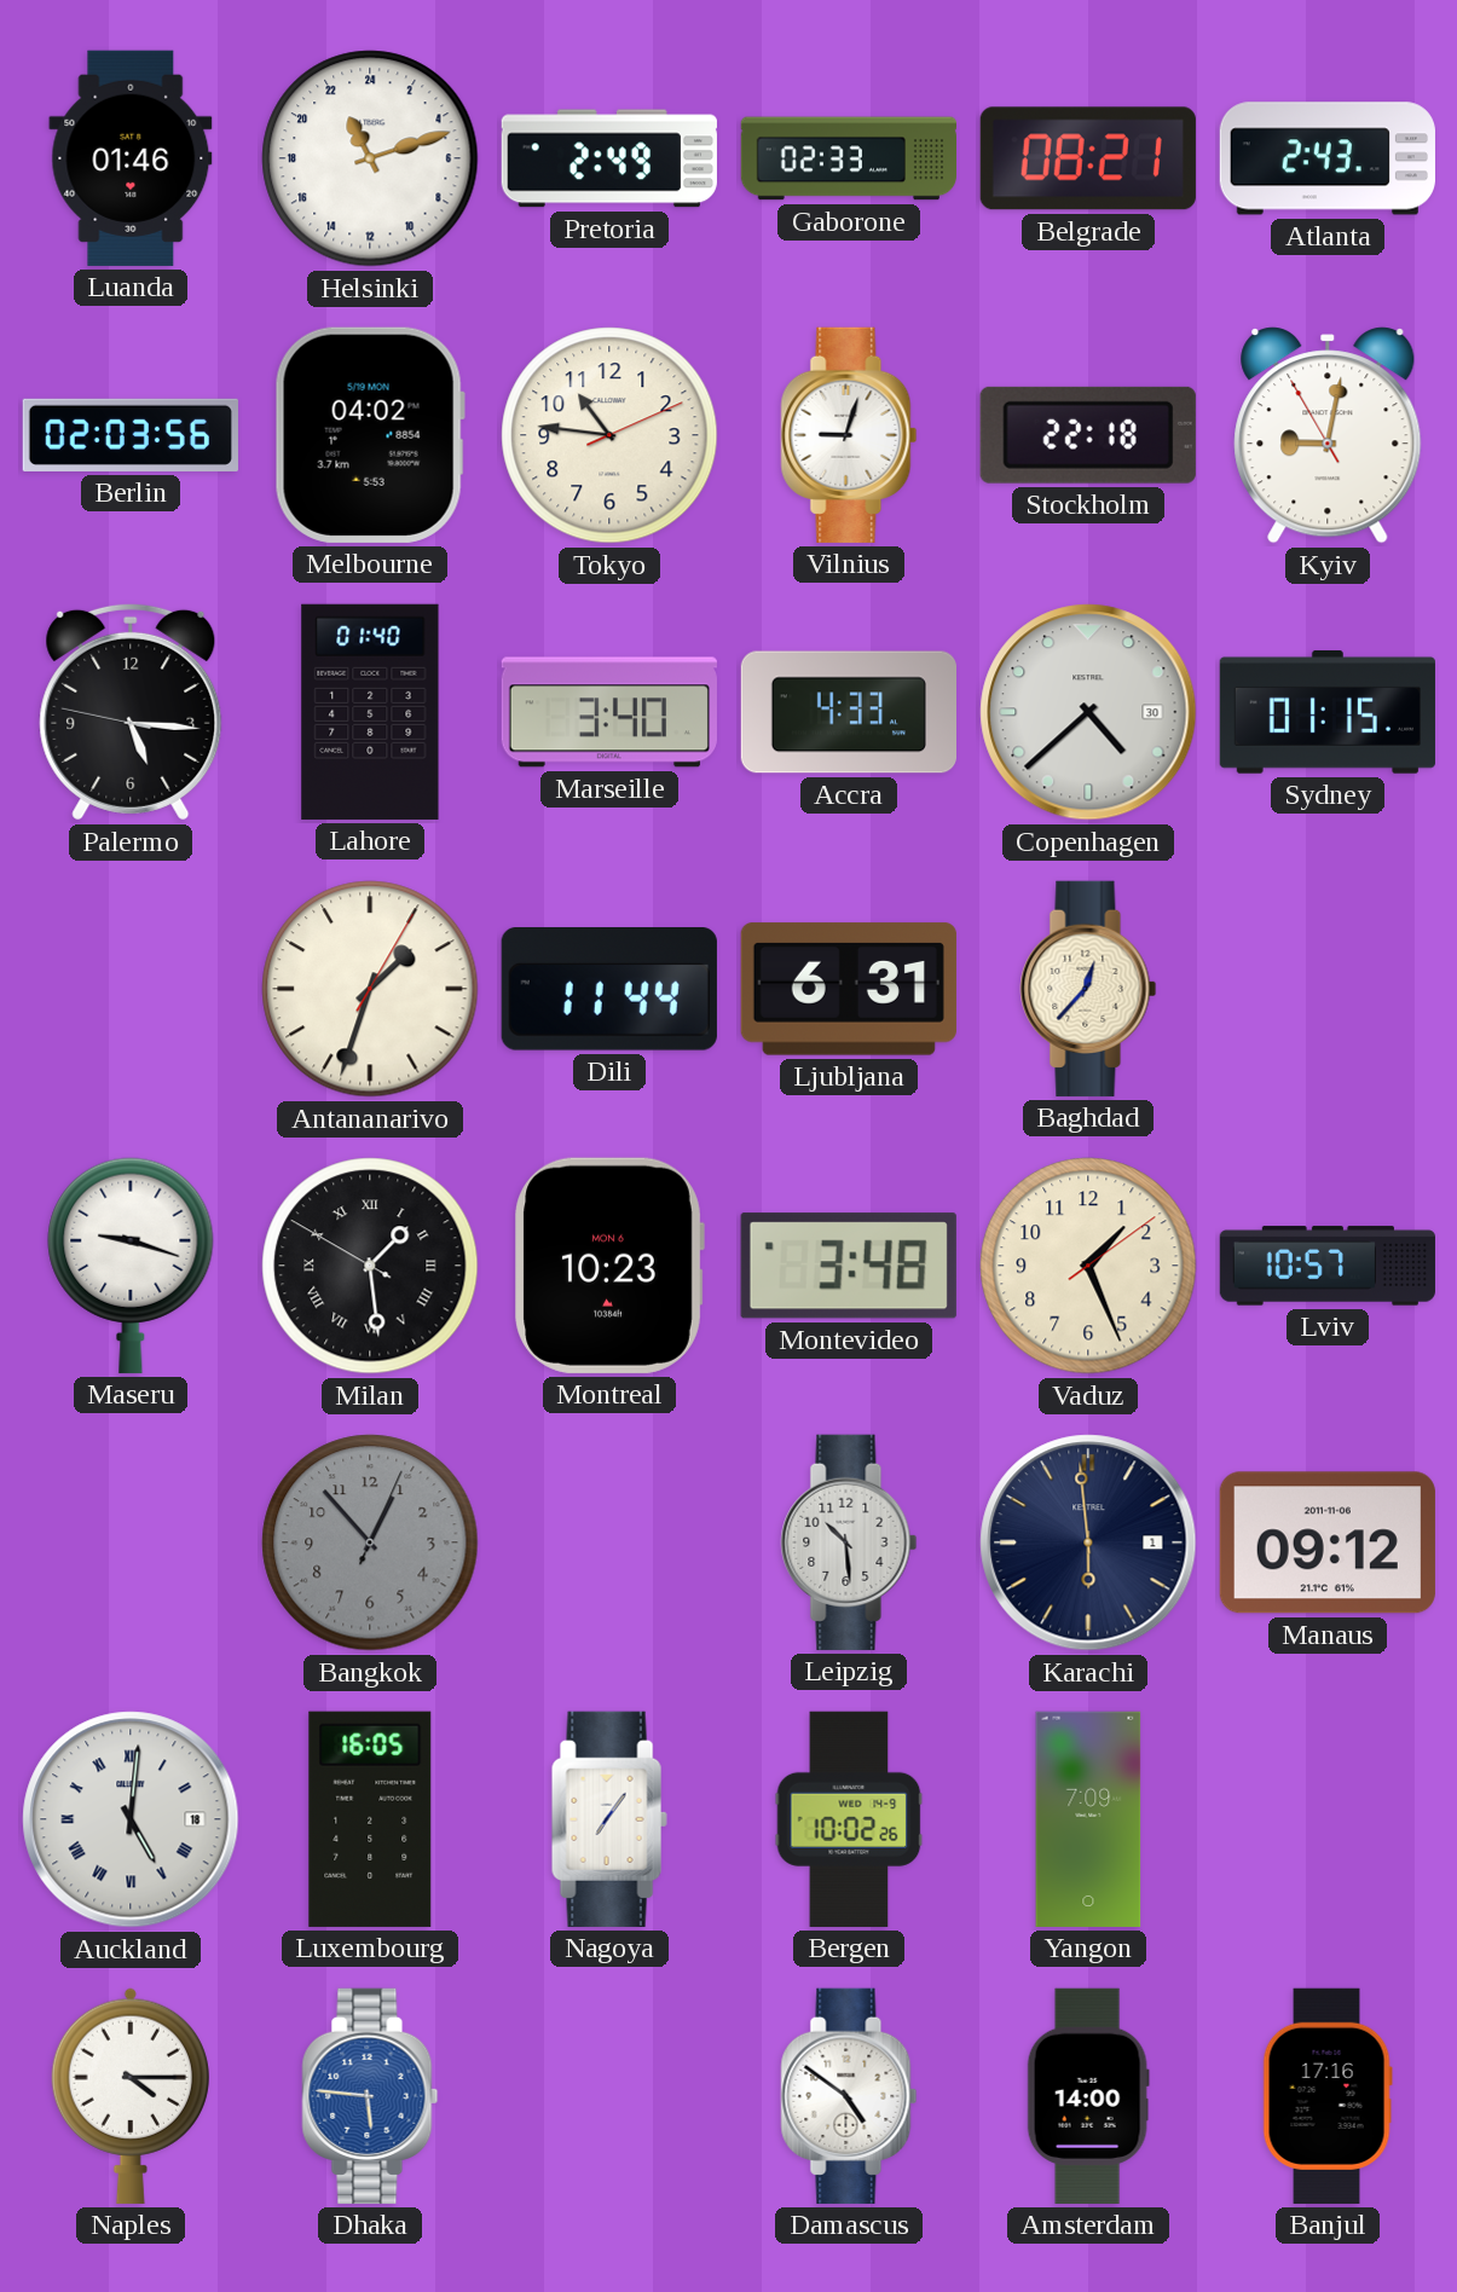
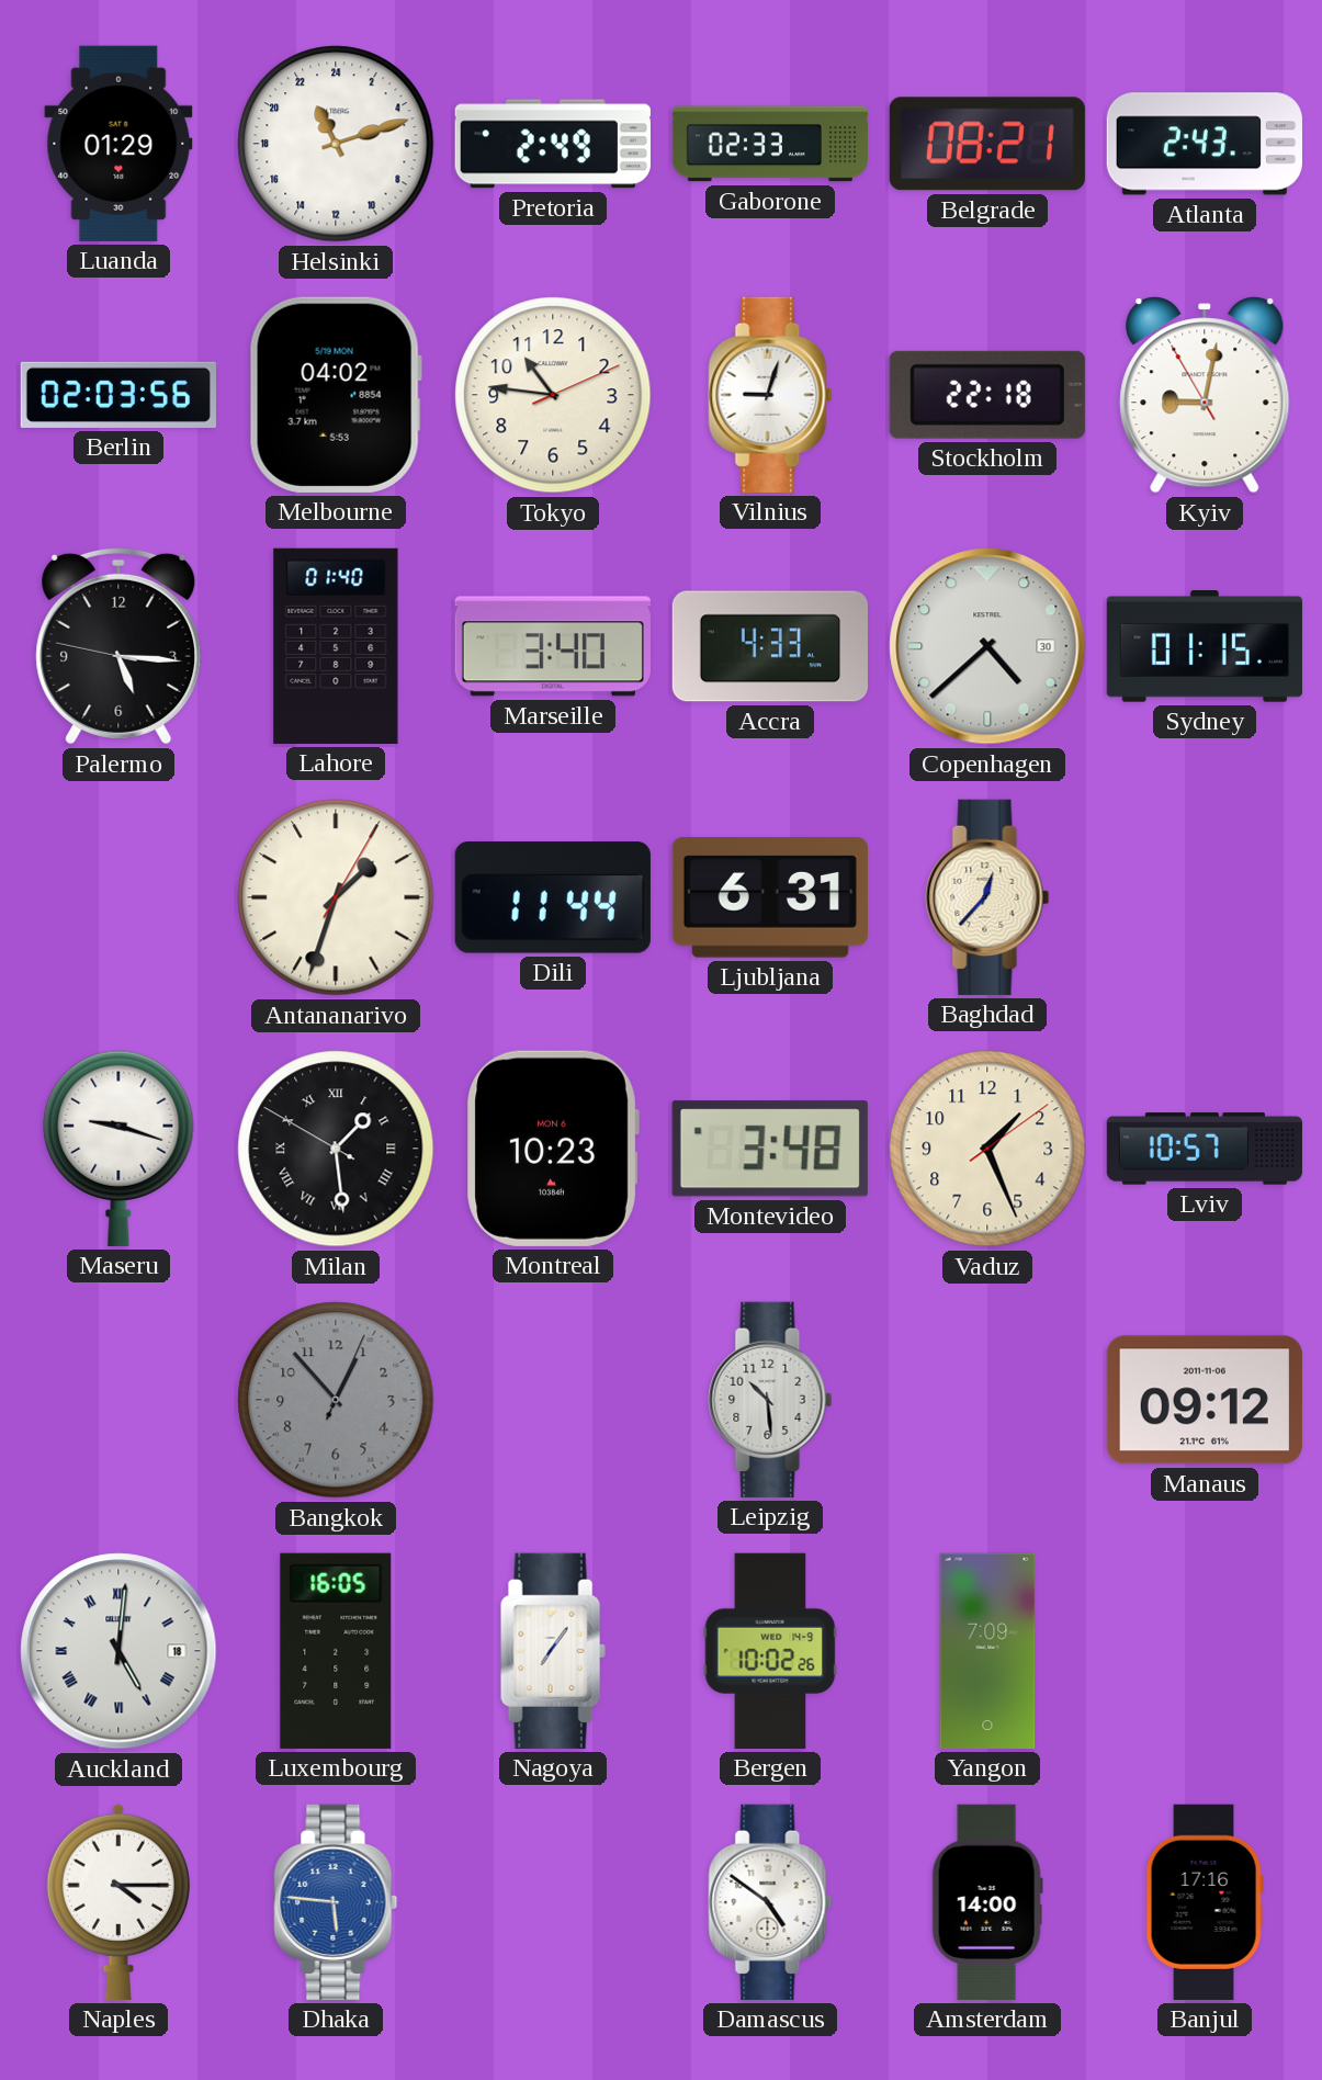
Luanda: 01:46 -> 01:29
Karachi: 5:59 -> none
